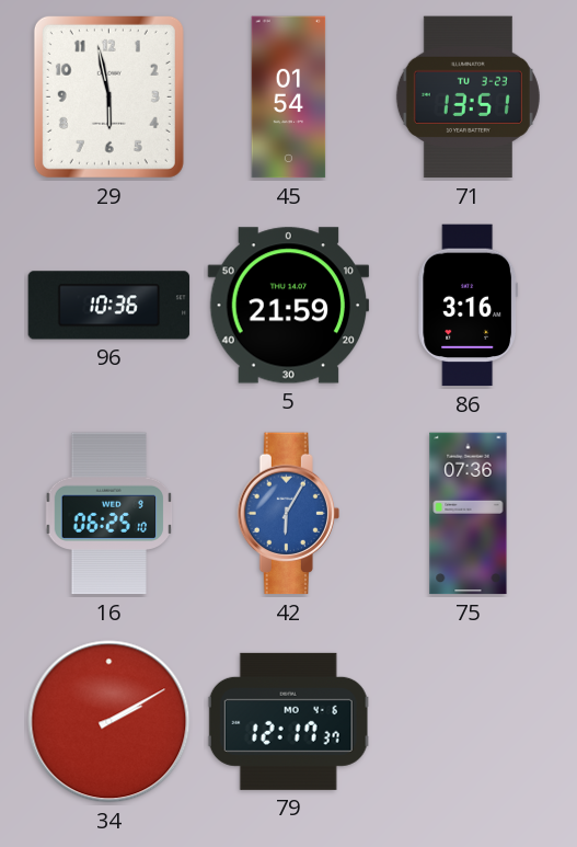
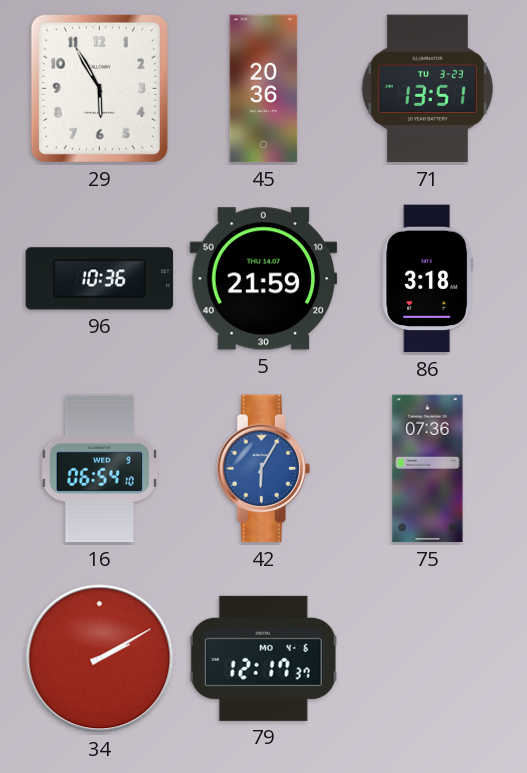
29: 5:58 -> 5:55
45: 01:54 -> 20:36
86: 3:16 -> 3:18
16: 06:25 -> 06:54
